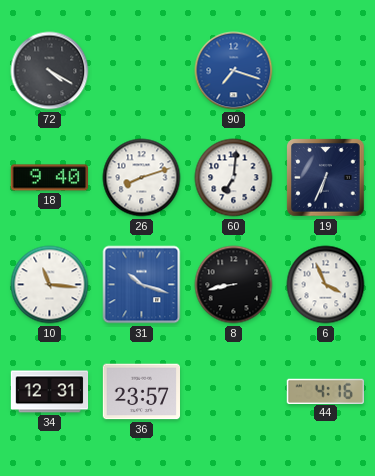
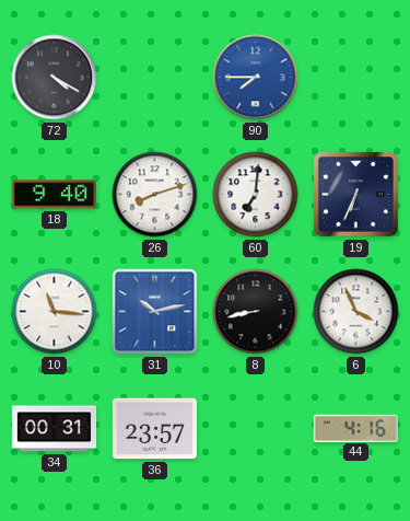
90: 7:18 -> 7:45
31: 10:18 -> 10:13
34: 12:31 -> 00:31
